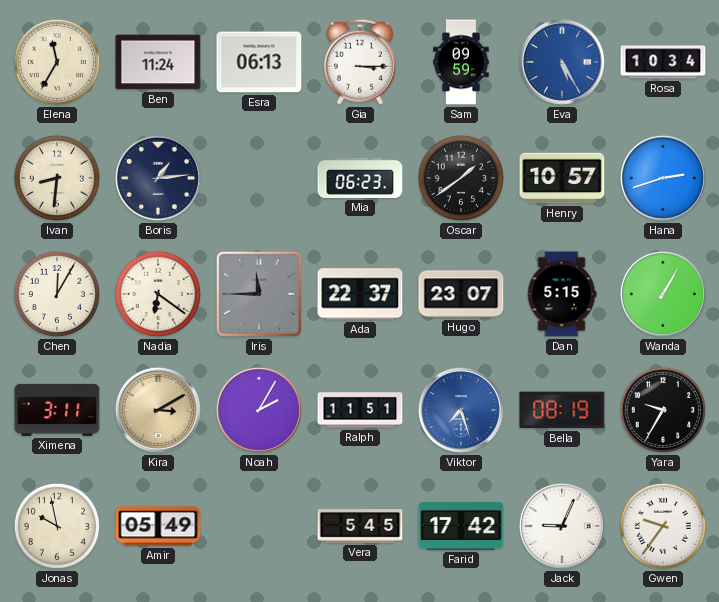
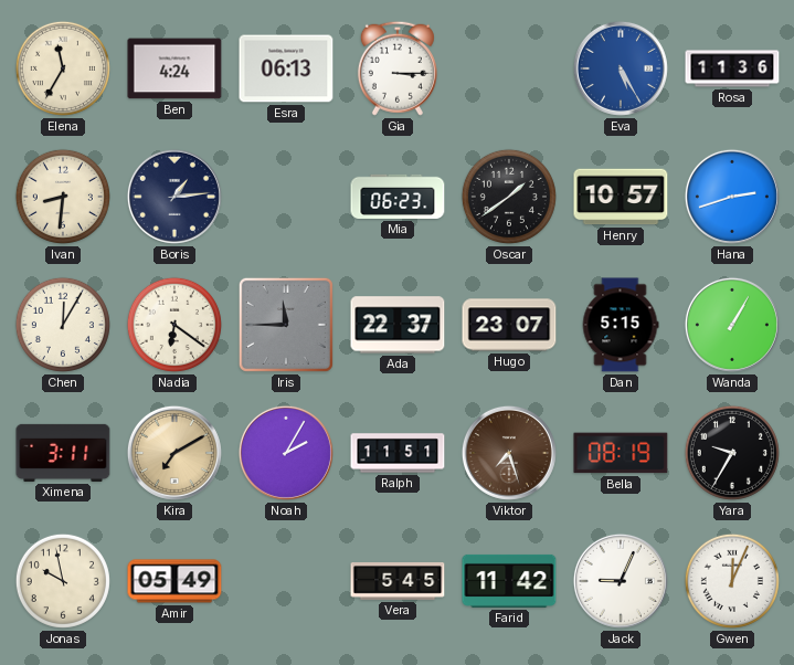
Ben: 11:24 -> 4:24
Sam: 09:59 -> none
Rosa: 10:34 -> 11:36
Kira: 3:10 -> 7:10
Viktor dial: blue -> brown
Farid: 17:42 -> 11:42
Gwen: 9:36 -> 12:04
